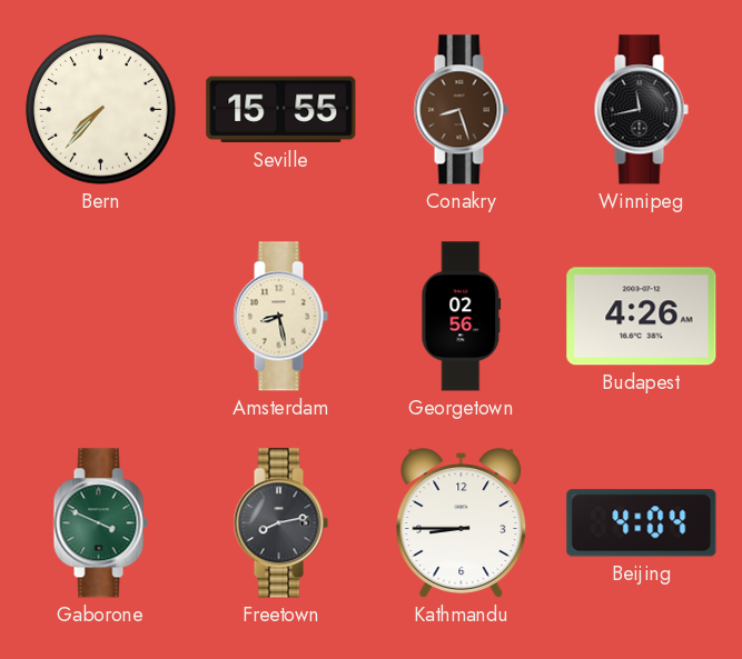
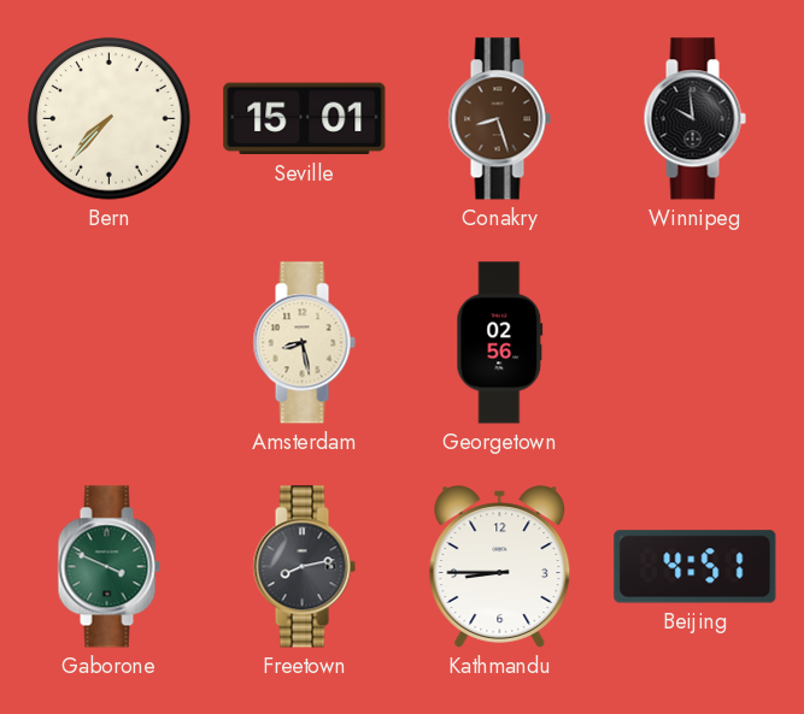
Seville: 15:55 -> 15:01
Winnipeg: 11:43 -> 9:59
Budapest: 4:26 -> none
Beijing: 4:04 -> 4:51
